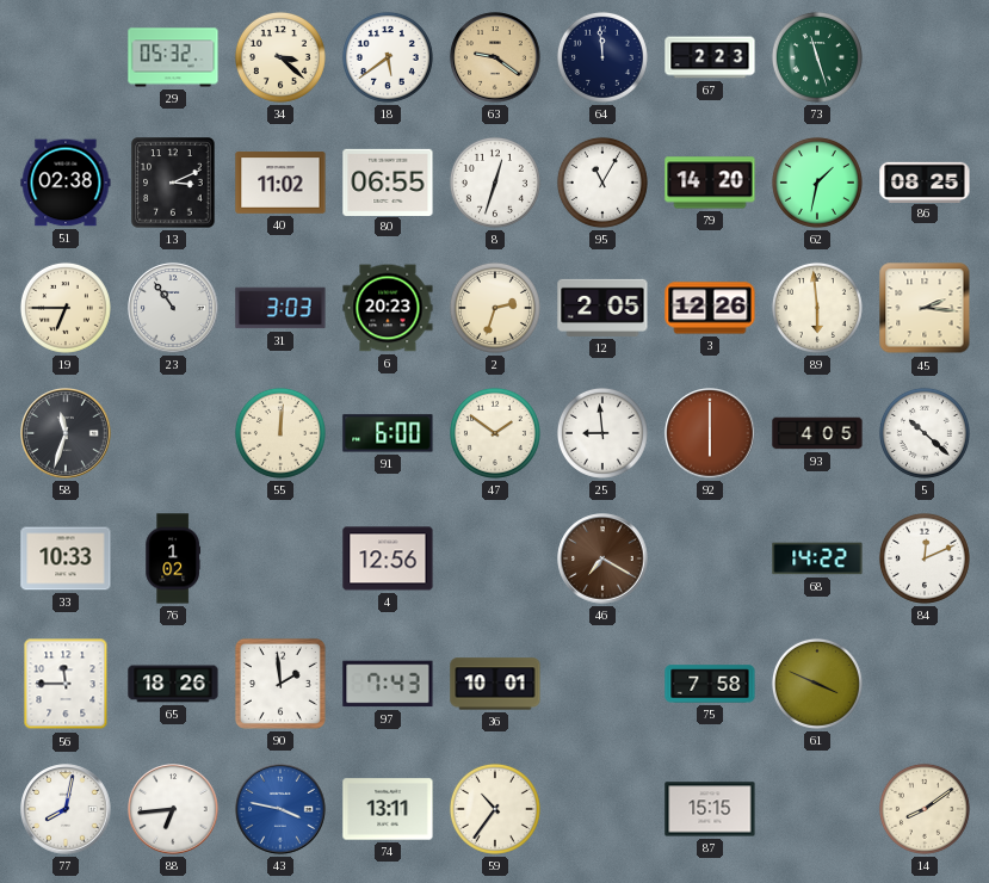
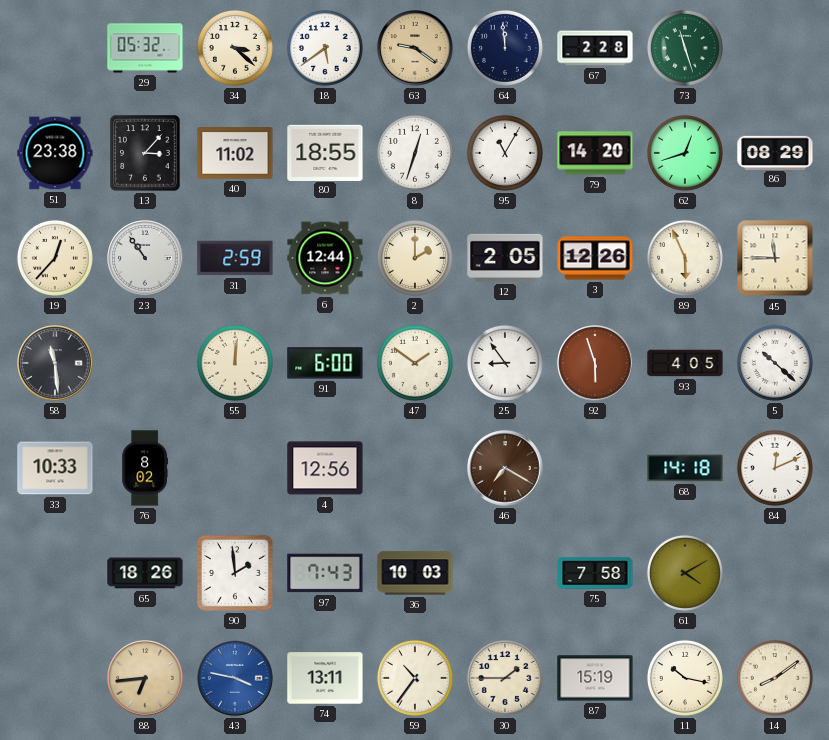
67: 2:23 -> 2:28
51: 02:38 -> 23:38
13: 3:11 -> 3:07
80: 06:55 -> 18:55
62: 1:32 -> 12:42
86: 08:25 -> 08:29
19: 6:45 -> 12:37
31: 3:03 -> 2:59
6: 20:23 -> 12:44
2: 2:33 -> 2:00
89: 5:59 -> 5:56
45: 2:16 -> 11:45
58: 11:33 -> 11:29
25: 8:59 -> 8:54
92: 6:00 -> 5:57
76: 1:02 -> 8:02
68: 14:22 -> 14:18
56: 11:45 -> none
36: 10:01 -> 10:03
61: 3:49 -> 4:10
77: 8:02 -> none
88 dial: white -> champagne
30: none -> 1:45
87: 15:15 -> 15:19
11: none -> 10:17
